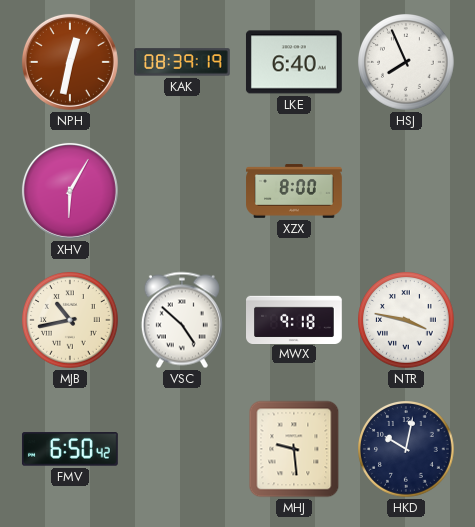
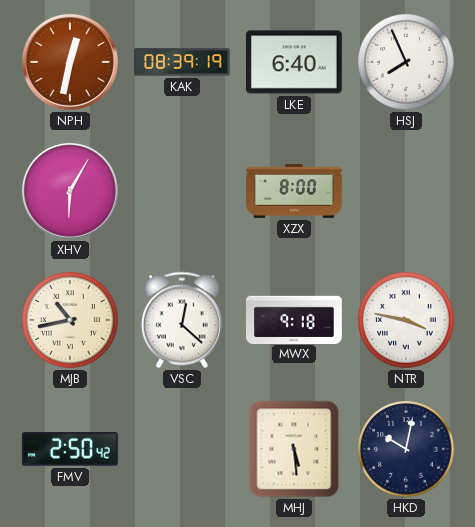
VSC: 4:52 -> 12:22
FMV: 6:50 -> 2:50
MHJ: 9:29 -> 5:29
